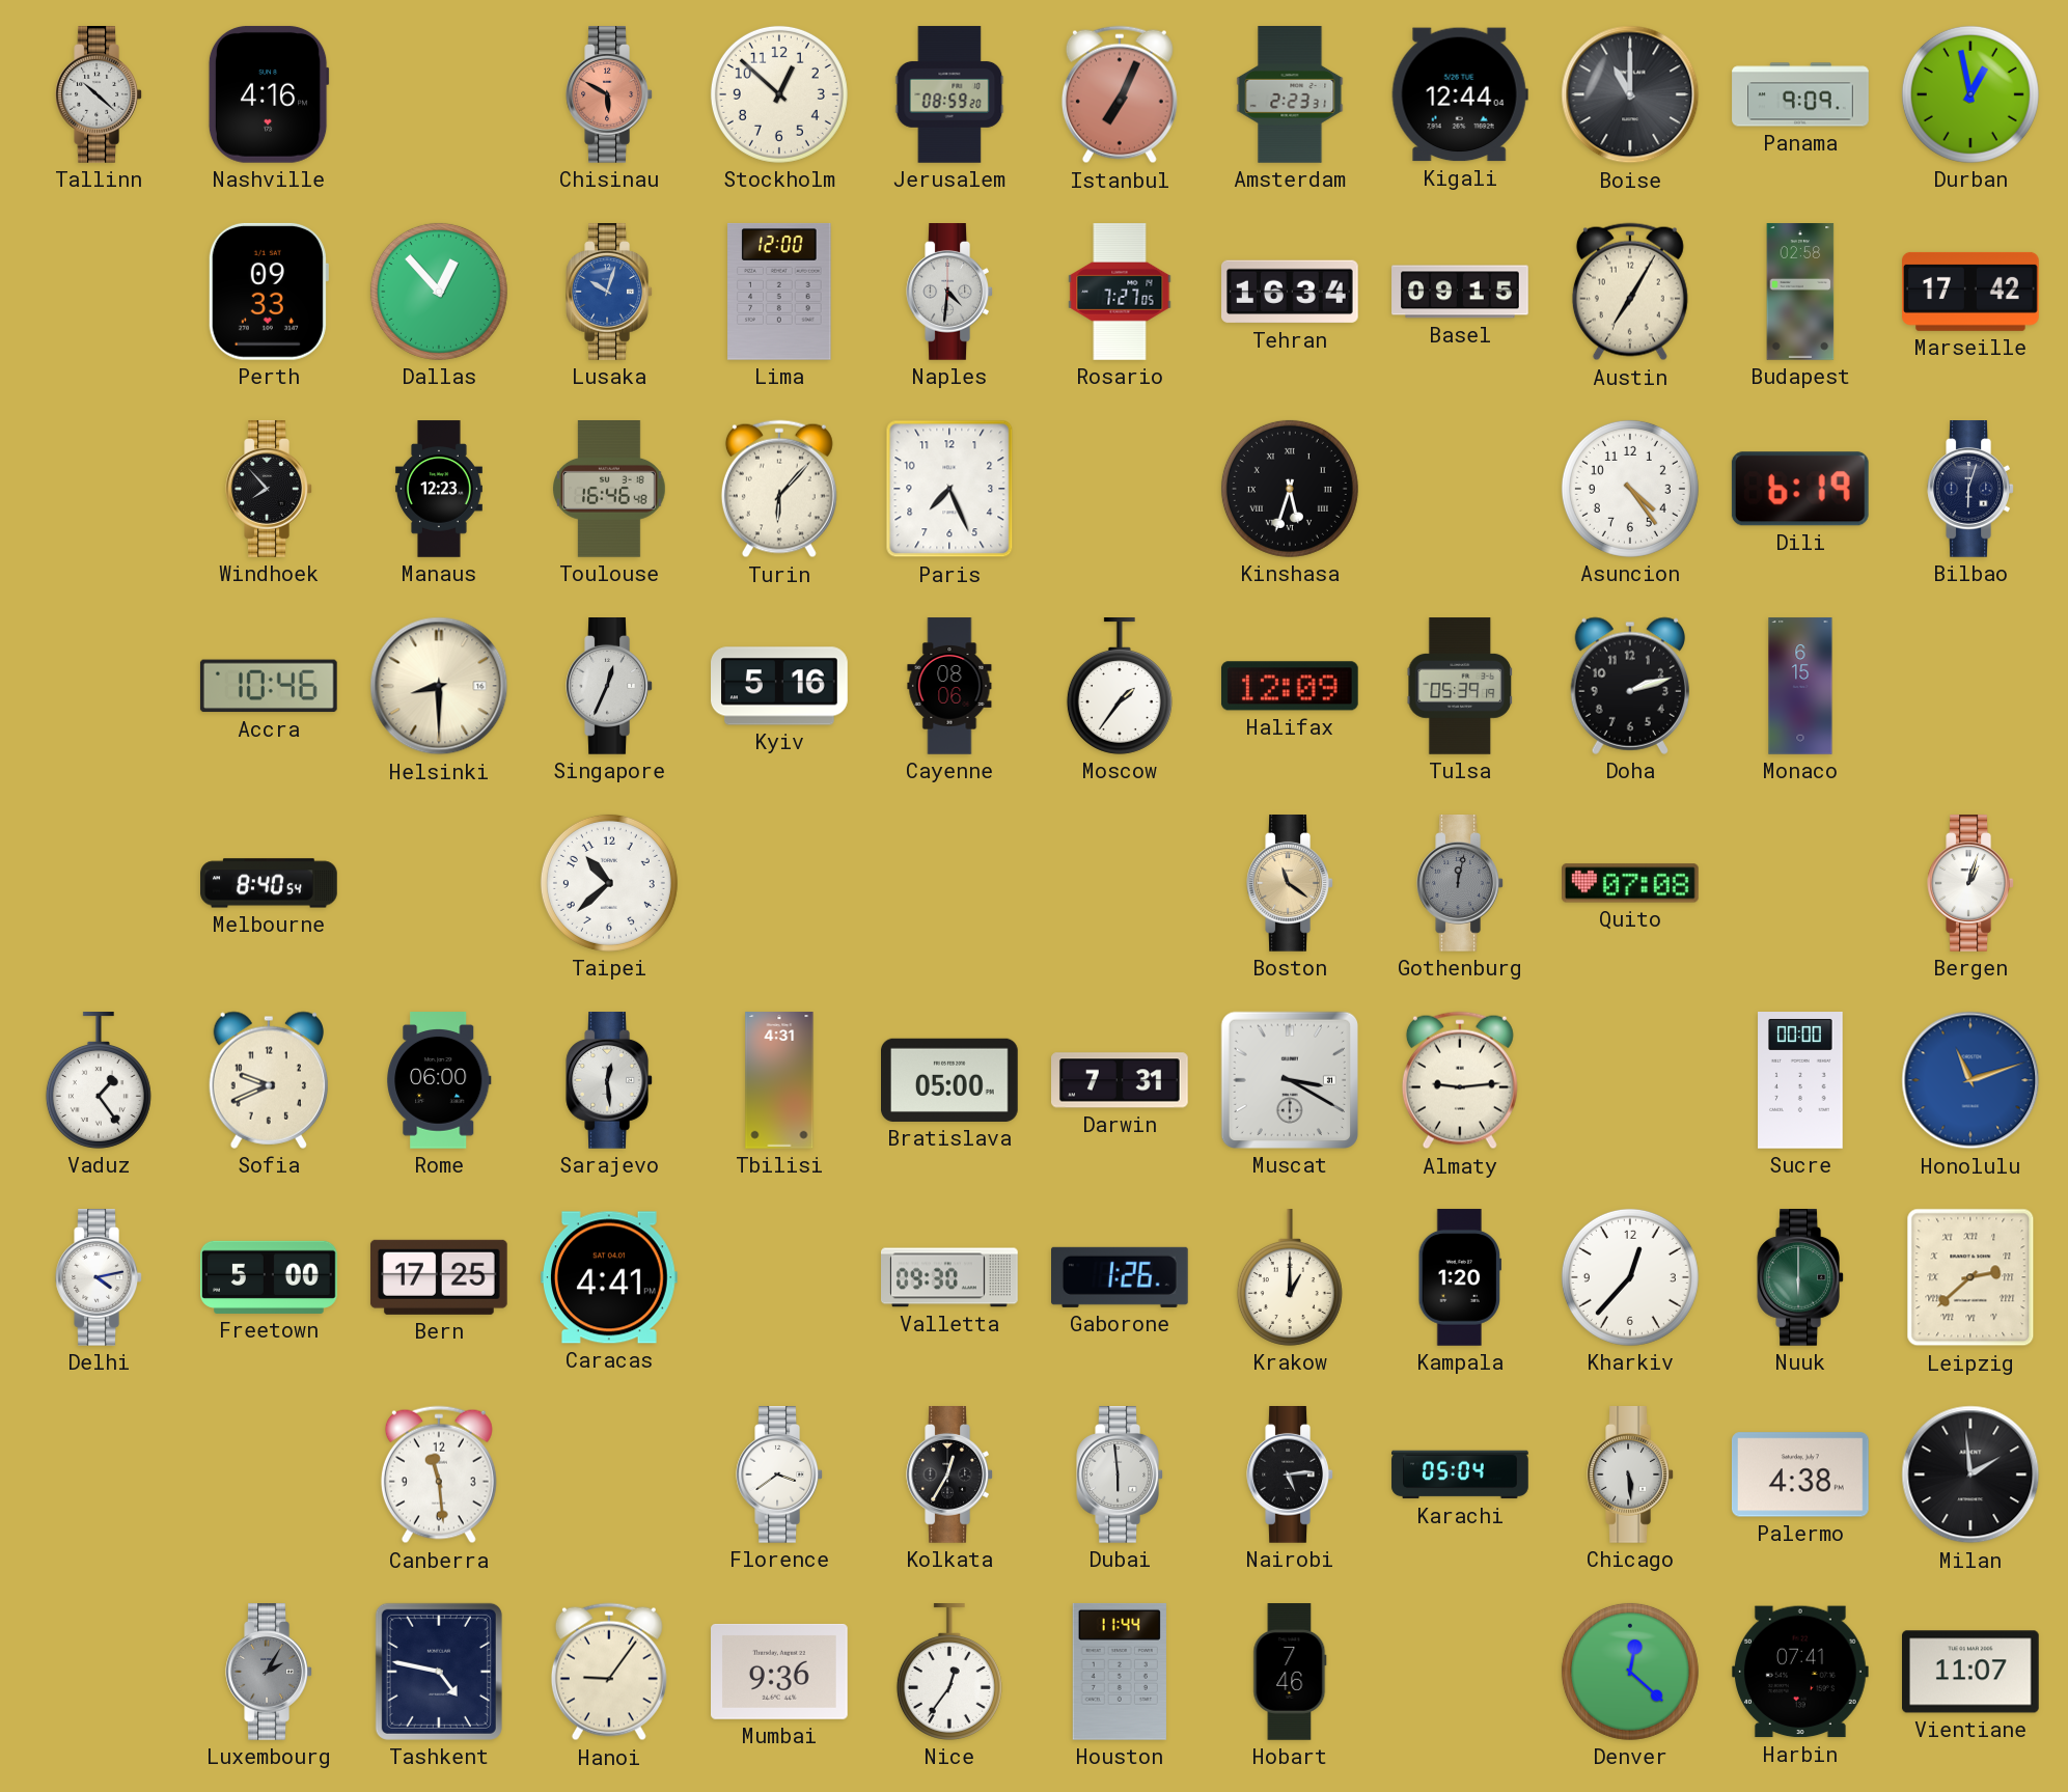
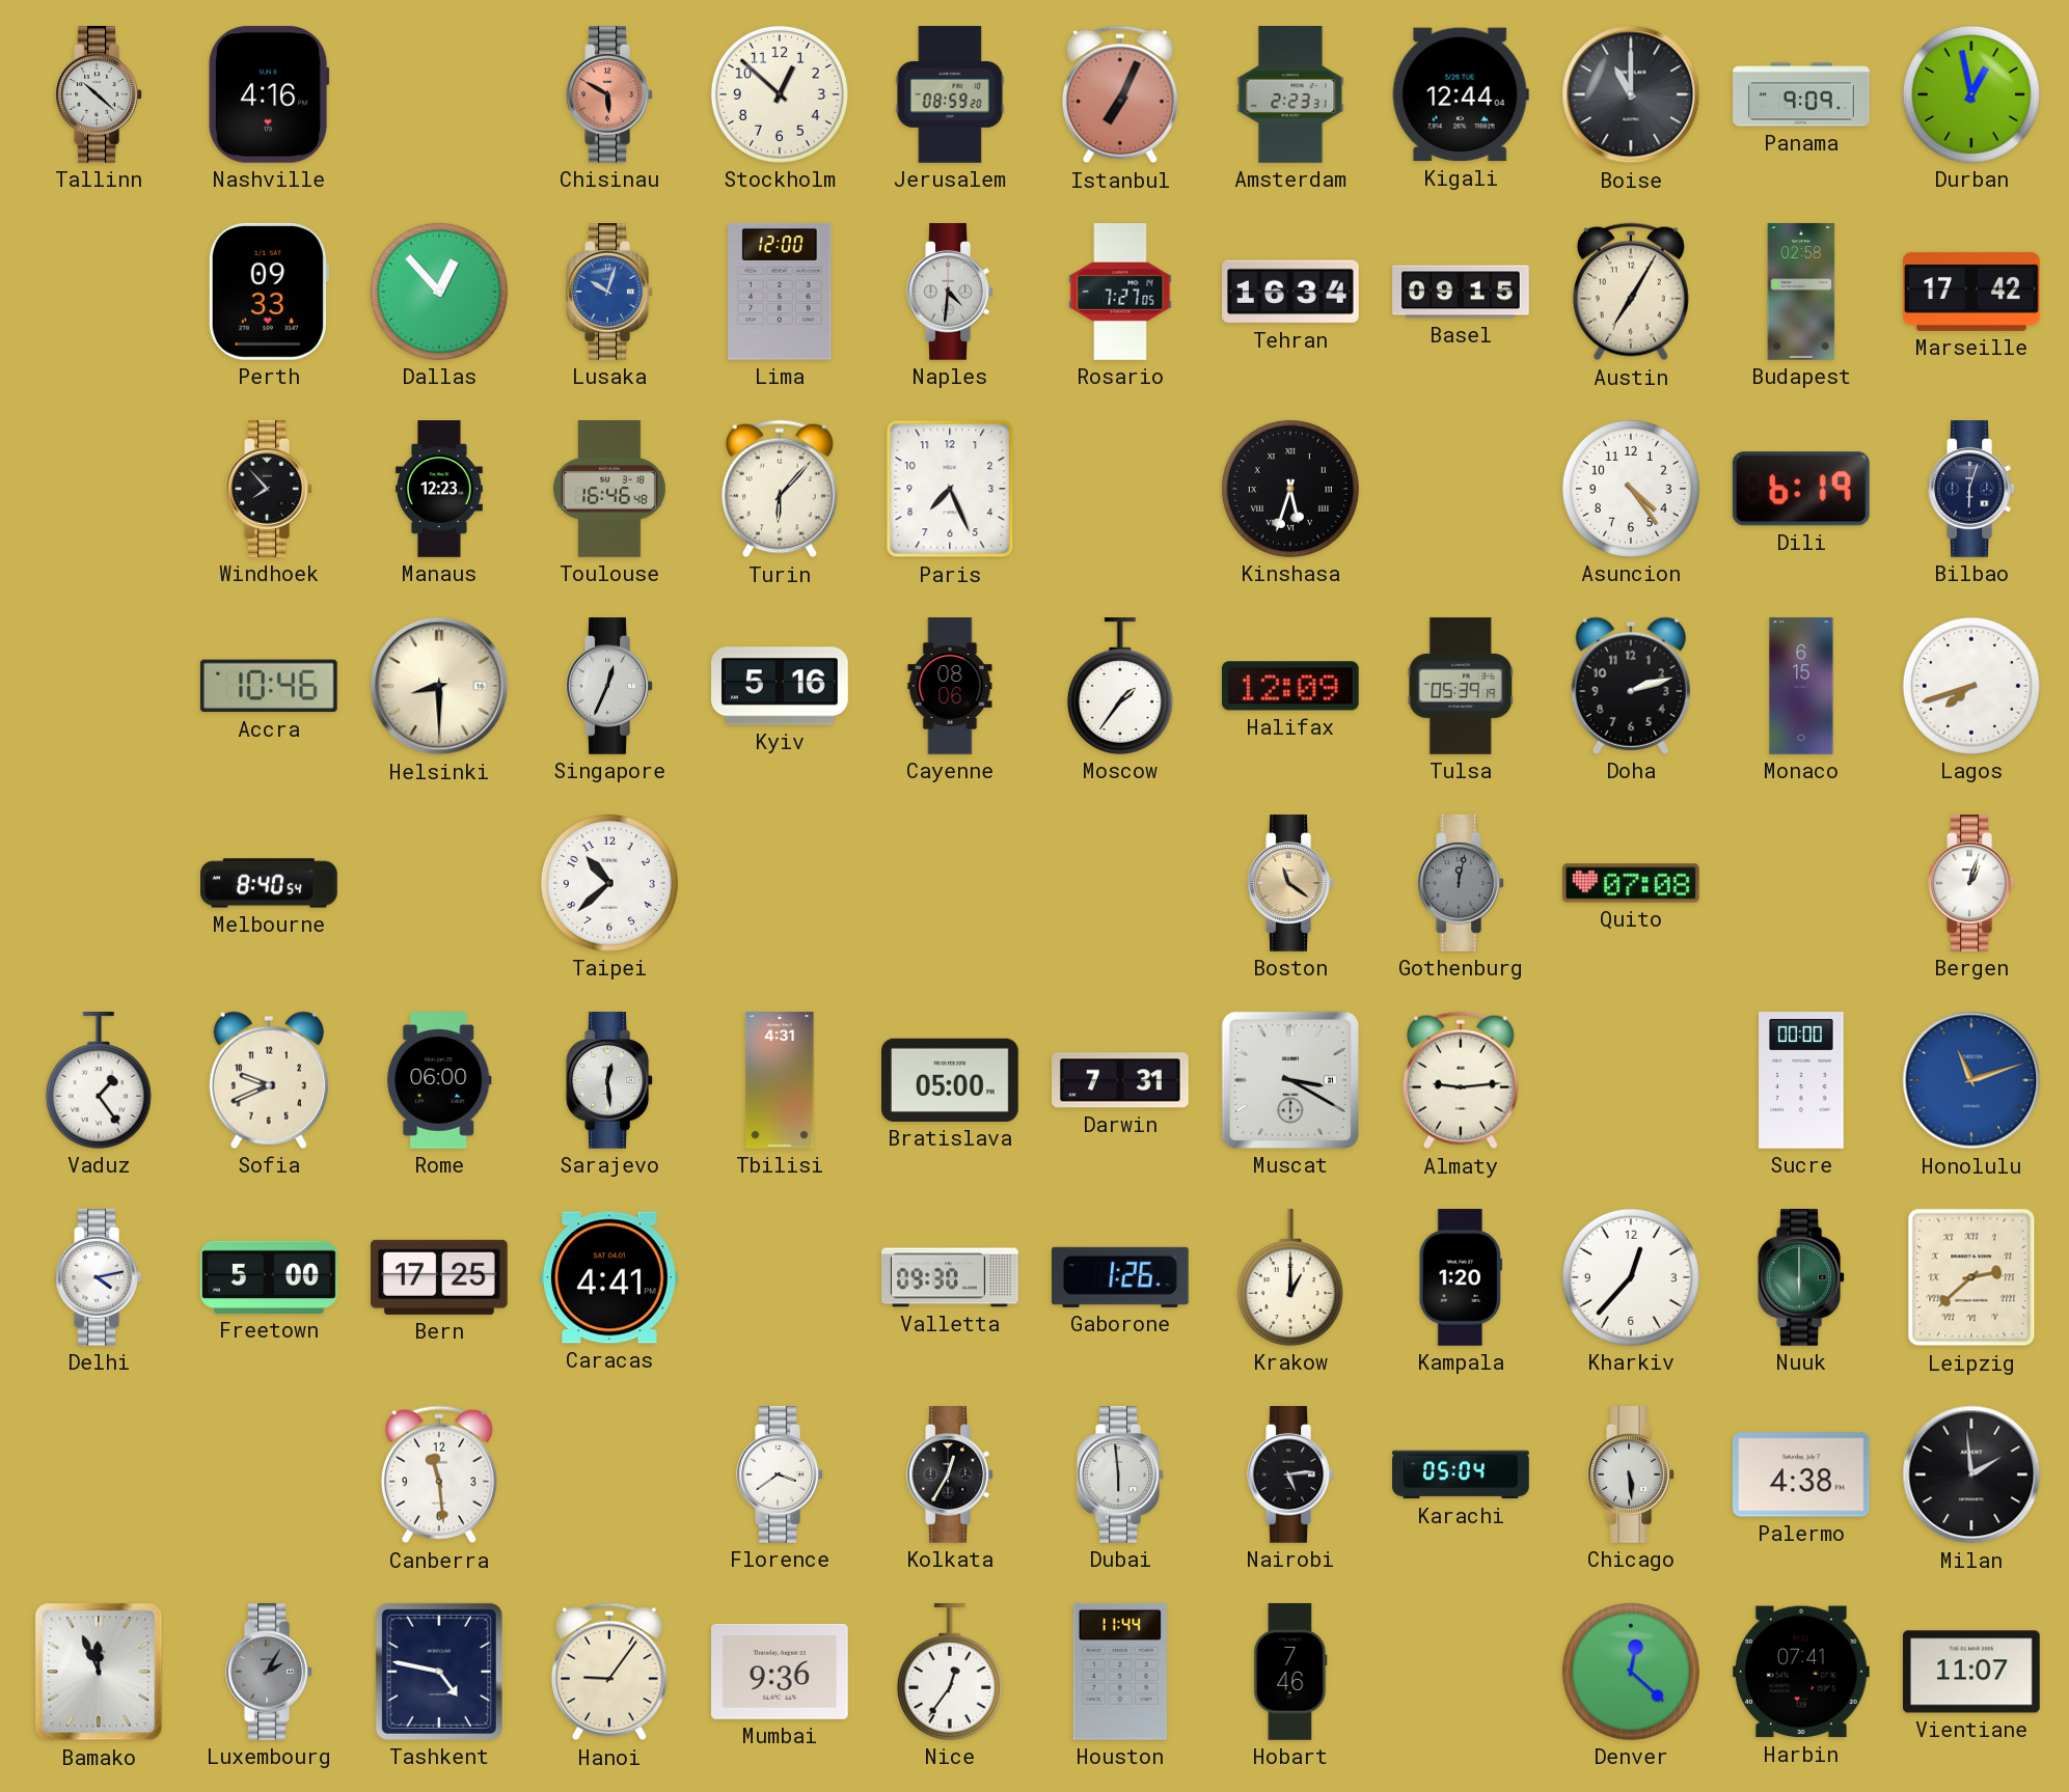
Lagos: none -> 7:42
Bamako: none -> 11:56
